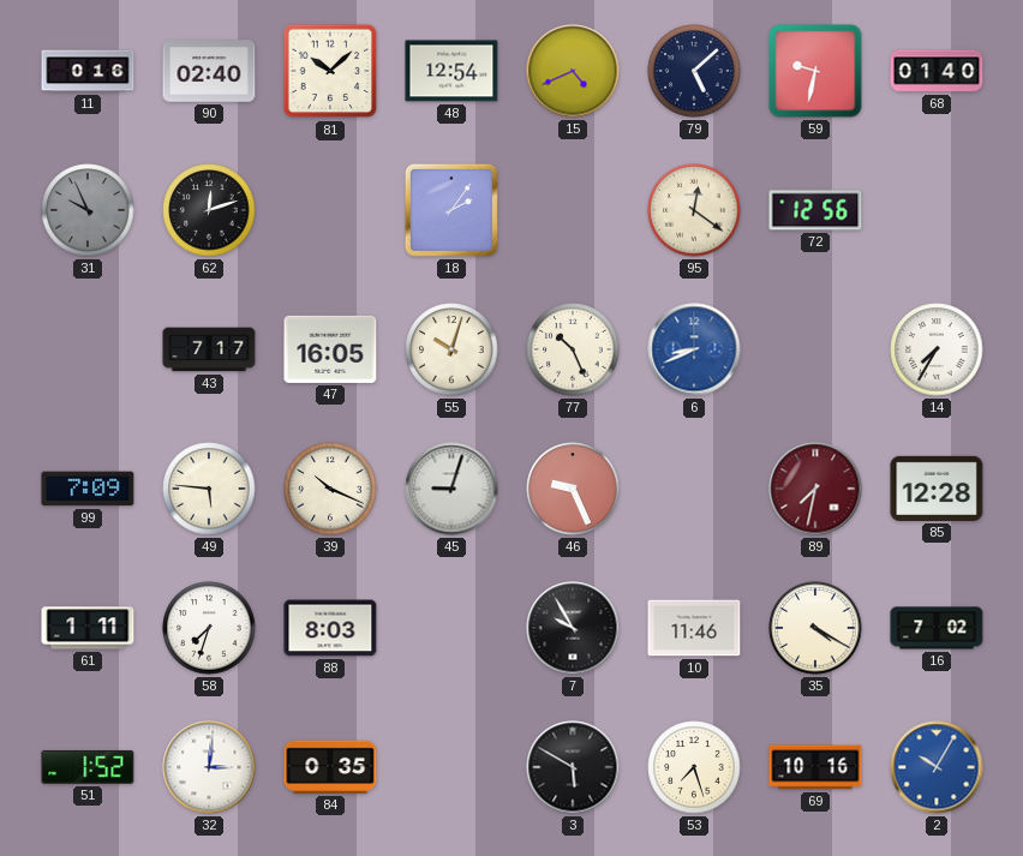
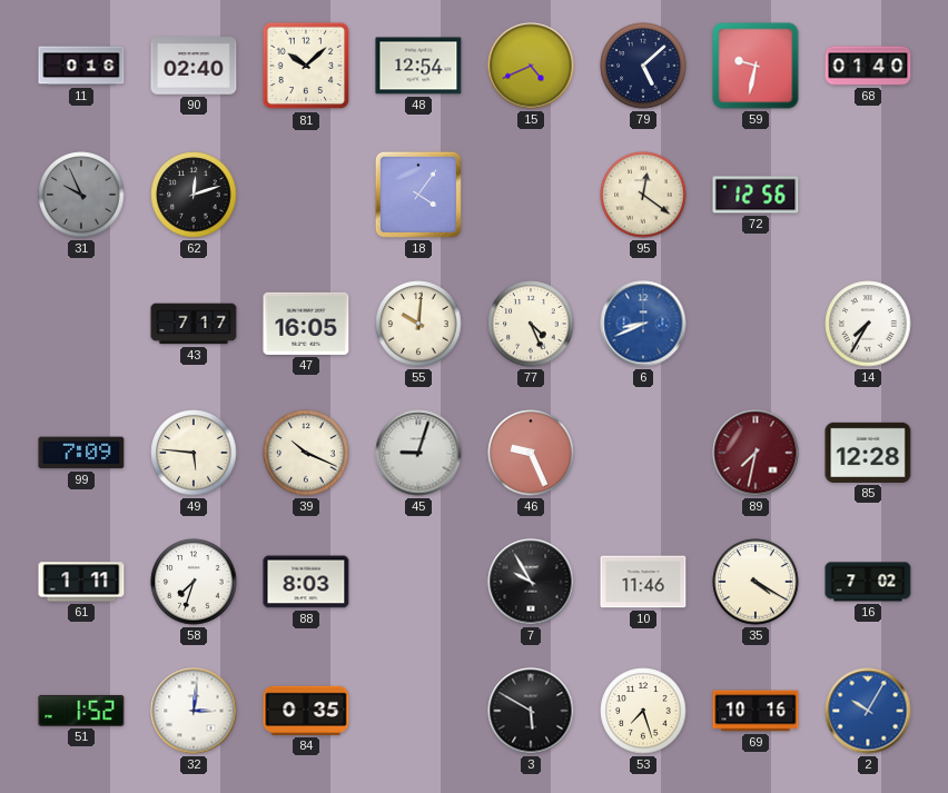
18: 2:06 -> 4:06
55: 10:03 -> 10:01
77: 10:26 -> 4:26
